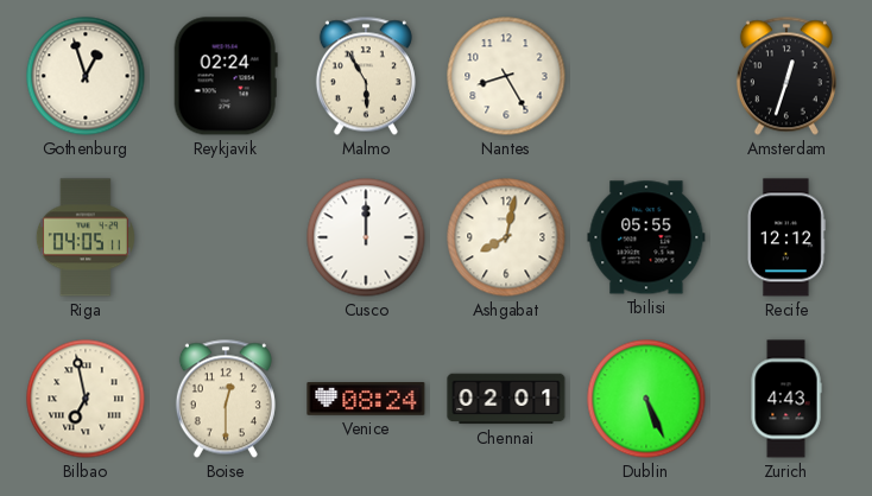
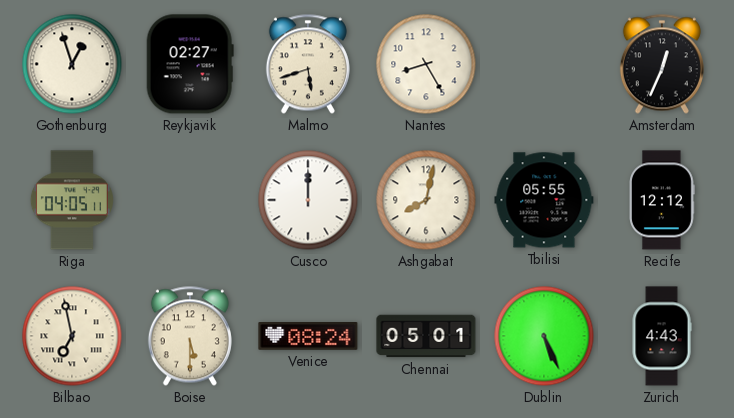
Reykjavik: 02:24 -> 02:27
Malmo: 5:55 -> 5:42
Amsterdam: 12:33 -> 12:34
Boise: 12:30 -> 5:30
Chennai: 02:01 -> 05:01
